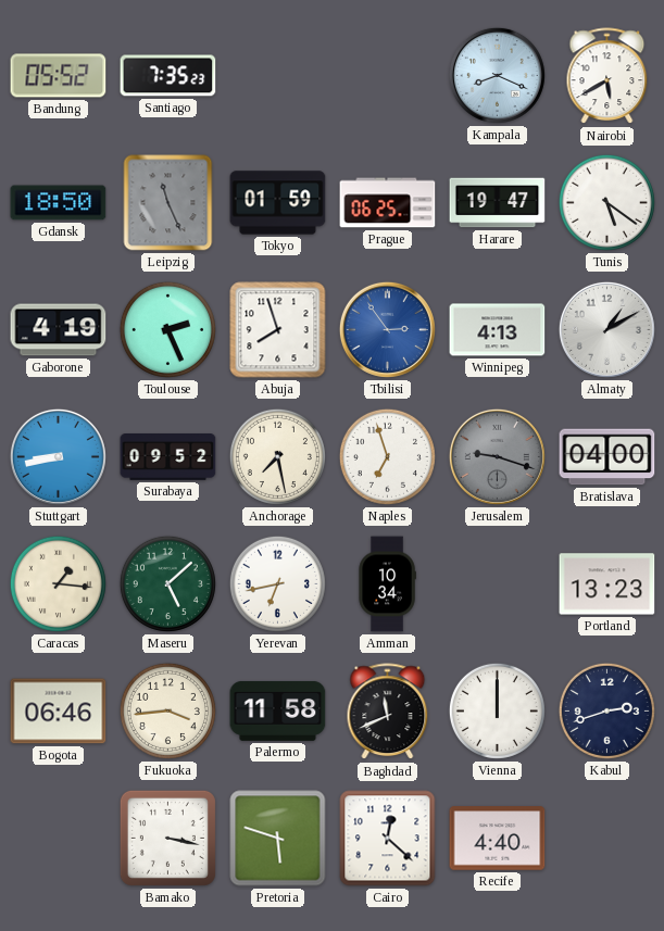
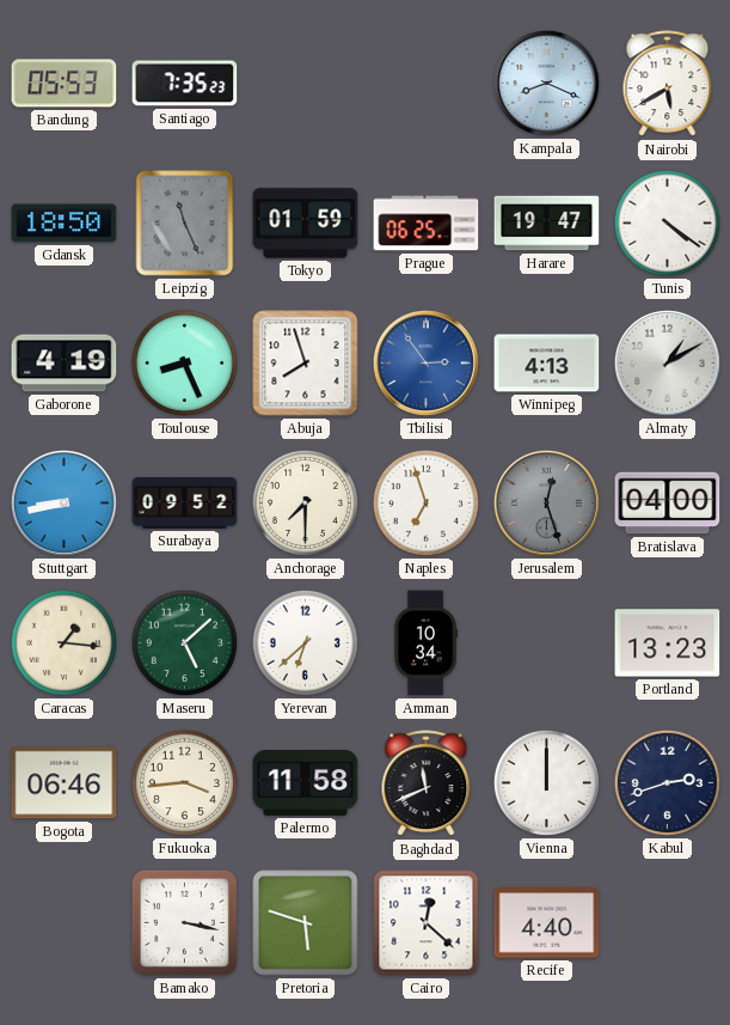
Bandung: 05:52 -> 05:53
Tunis: 5:21 -> 4:21
Toulouse: 2:26 -> 8:26
Anchorage: 7:28 -> 7:30
Jerusalem: 9:18 -> 12:27
Yerevan: 6:43 -> 6:38
